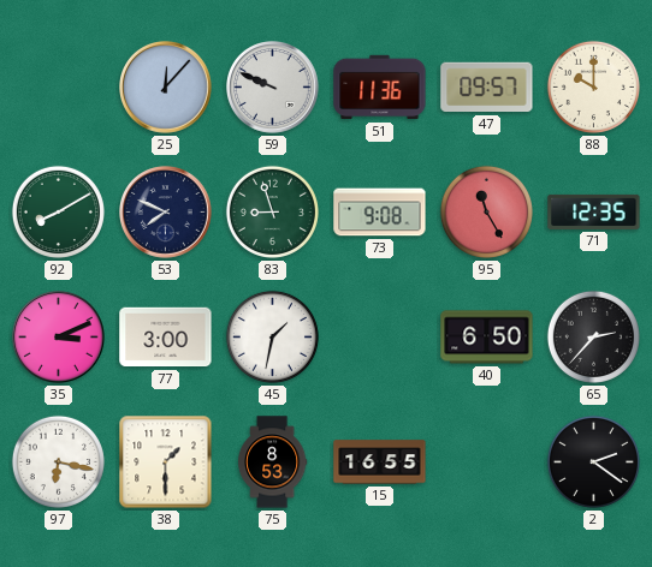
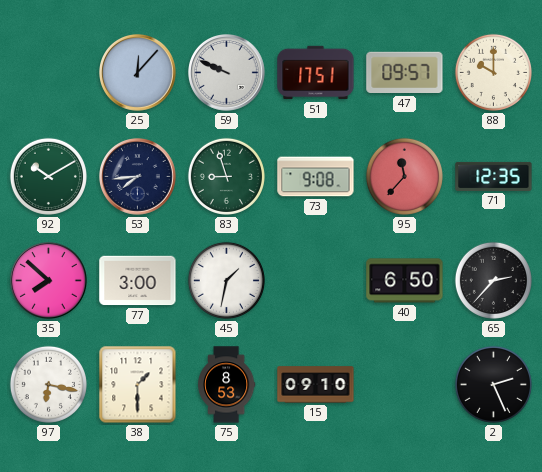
51: 11:36 -> 17:51
92: 8:10 -> 10:10
53: 7:49 -> 7:44
95: 11:25 -> 11:37
35: 3:11 -> 7:52
15: 16:55 -> 09:10
2: 2:21 -> 2:26
